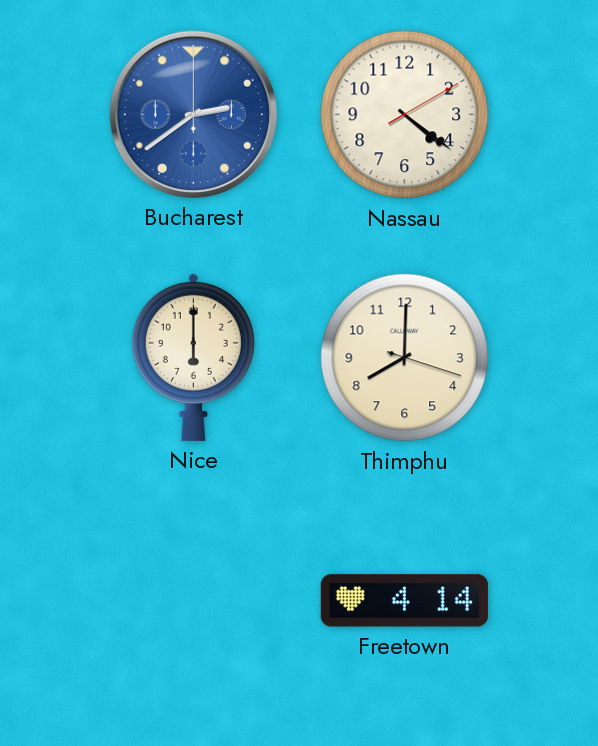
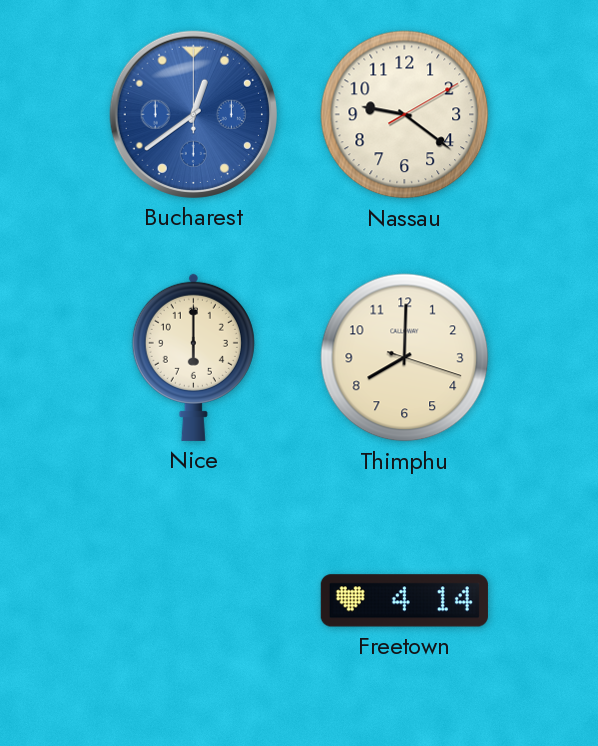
Bucharest: 2:39 -> 12:39
Nassau: 4:21 -> 9:21
